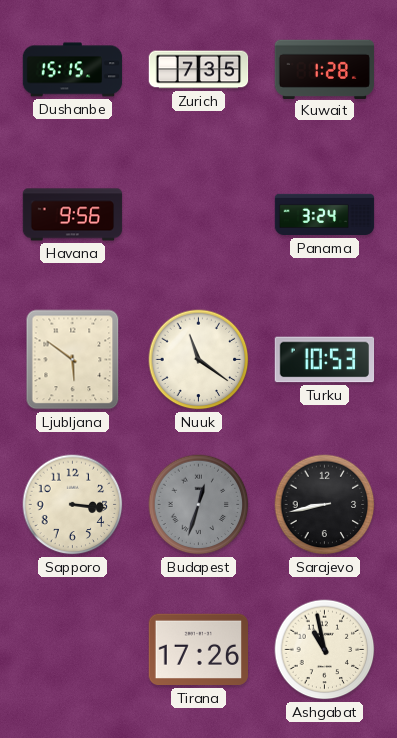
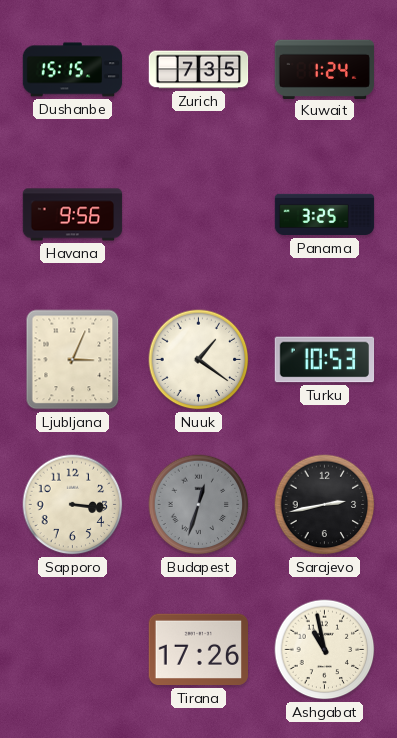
Kuwait: 1:28 -> 1:24
Panama: 3:24 -> 3:25
Ljubljana: 5:51 -> 3:04
Nuuk: 11:21 -> 1:21
Sarajevo: 8:43 -> 2:43
